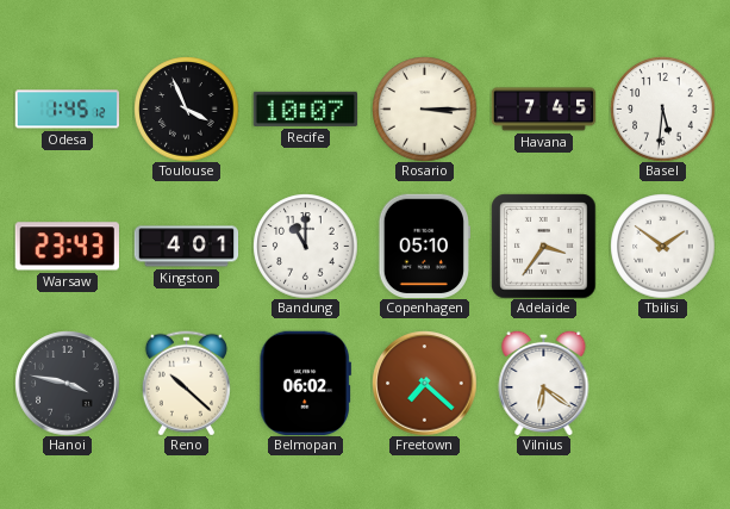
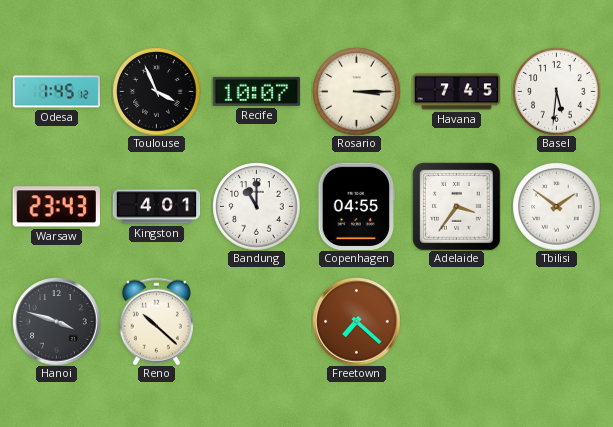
Copenhagen: 05:10 -> 04:55
Hanoi: 3:47 -> 3:48
Belmopan: 06:02 -> none
Vilnius: 6:21 -> none
